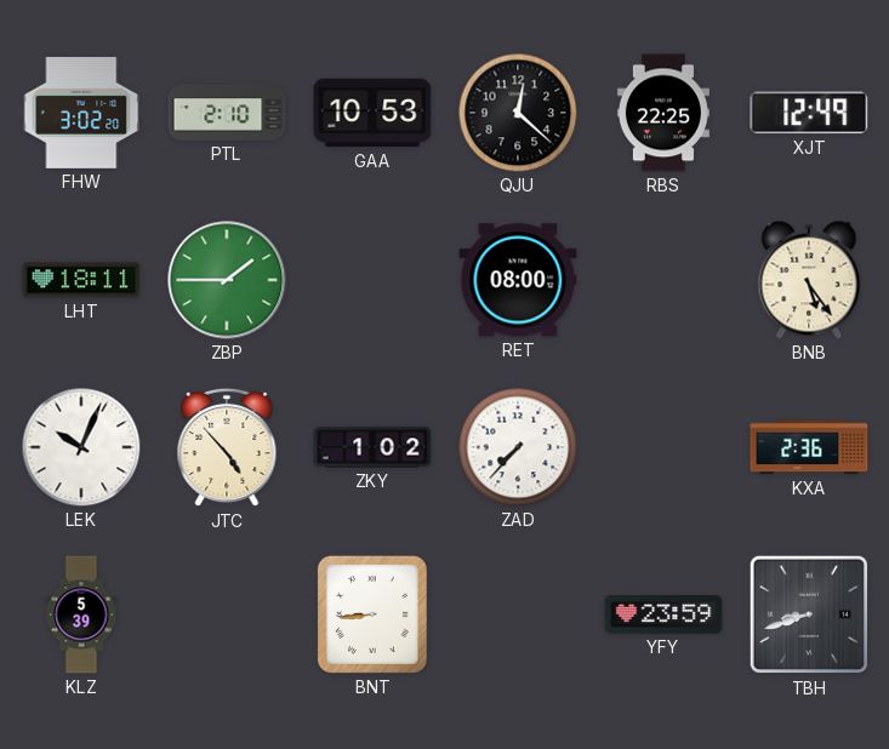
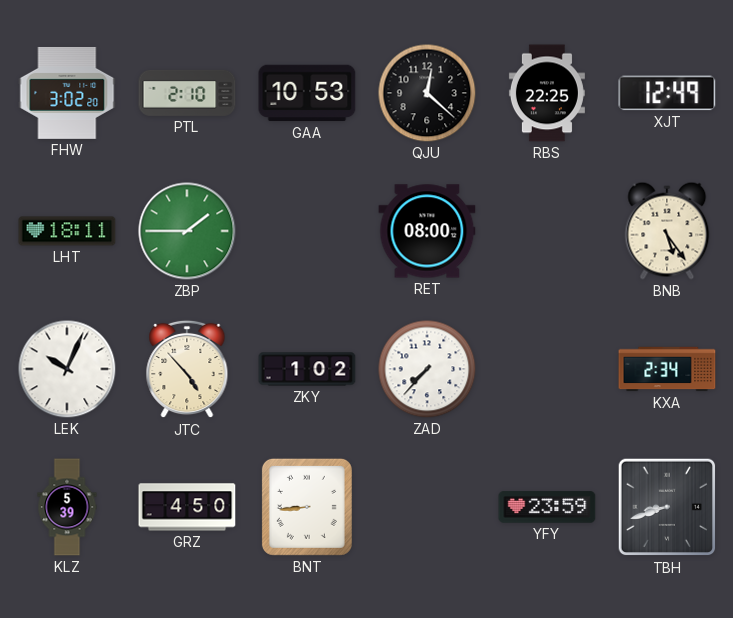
KXA: 2:36 -> 2:34
GRZ: none -> 4:50
